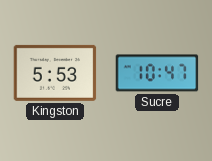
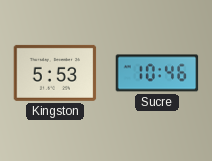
Sucre: 10:47 -> 10:46
